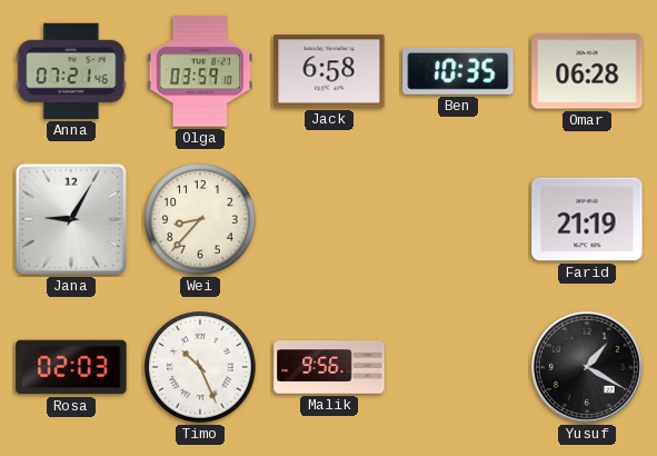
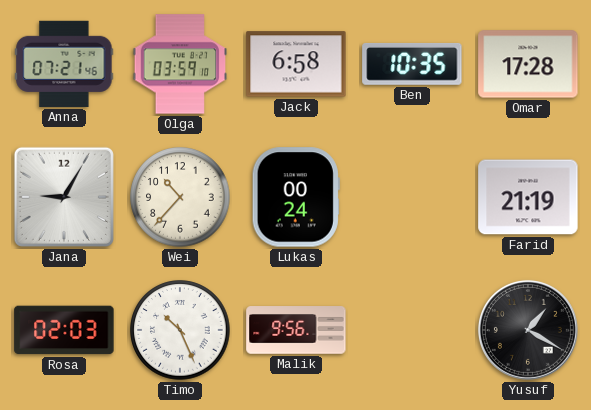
Omar: 06:28 -> 17:28
Wei: 8:37 -> 10:37
Lukas: none -> 00:24
